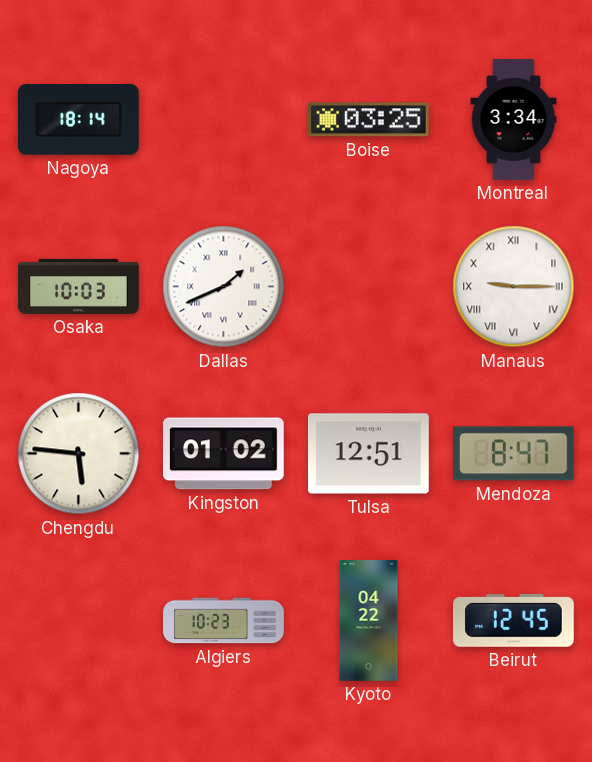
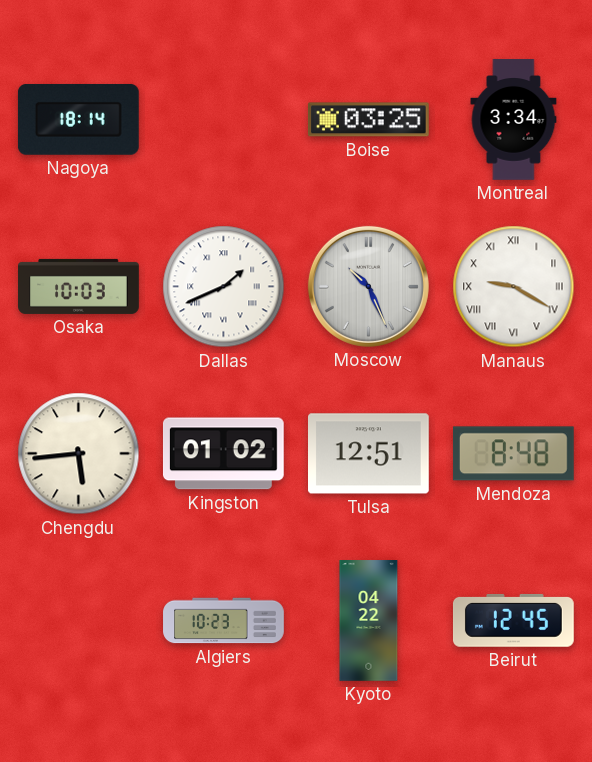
Moscow: none -> 10:26
Manaus: 9:15 -> 9:20
Chengdu: 5:46 -> 5:44
Mendoza: 8:47 -> 8:48
